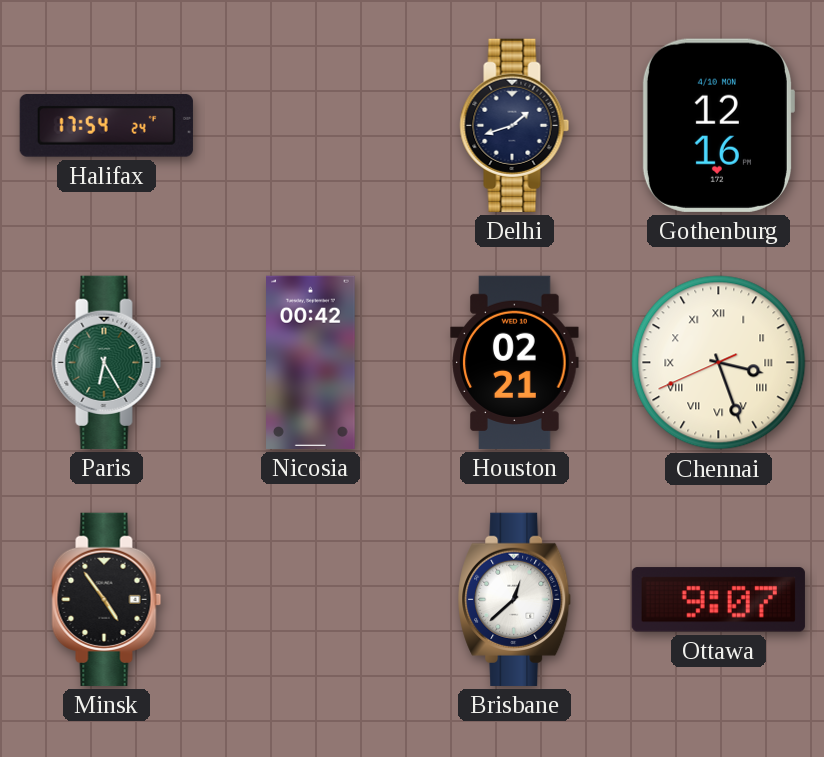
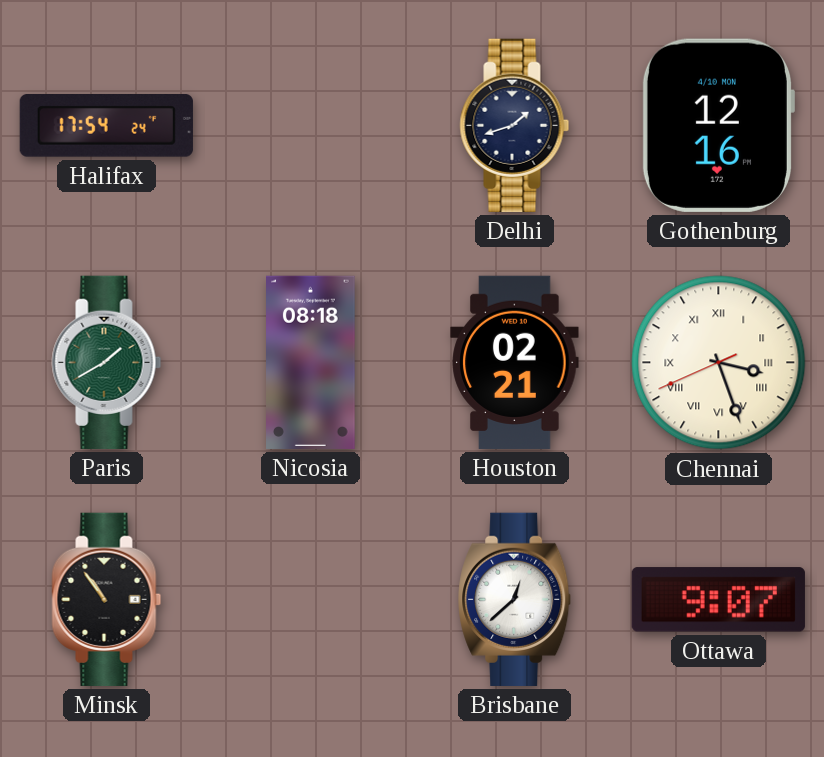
Paris: 6:25 -> 1:40
Nicosia: 00:42 -> 08:18
Minsk: 4:54 -> 10:54
